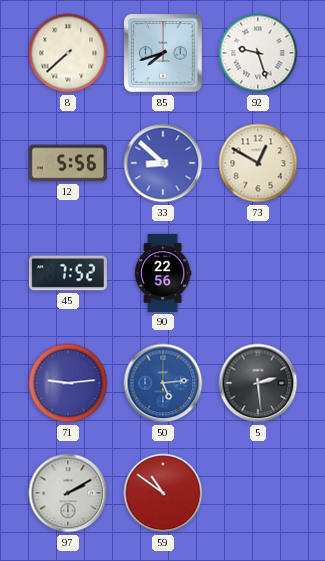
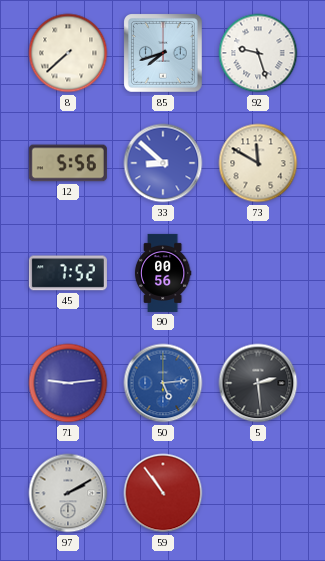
73: 12:50 -> 11:50
90: 22:56 -> 00:56
59: 10:51 -> 10:54
